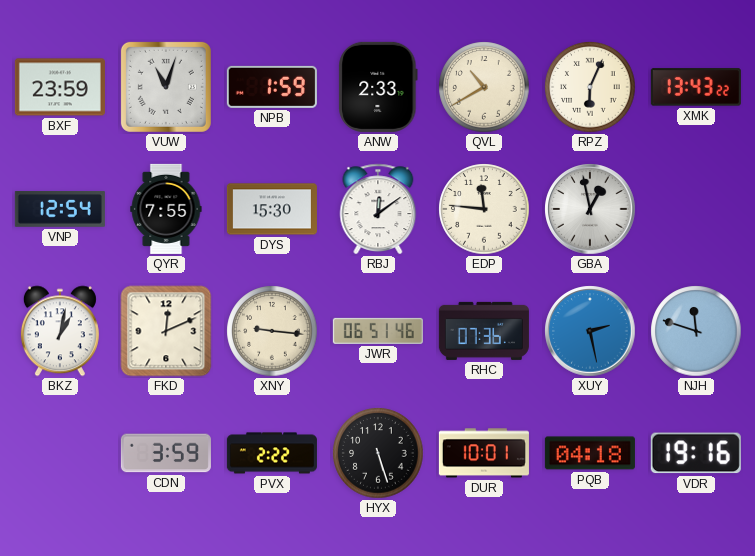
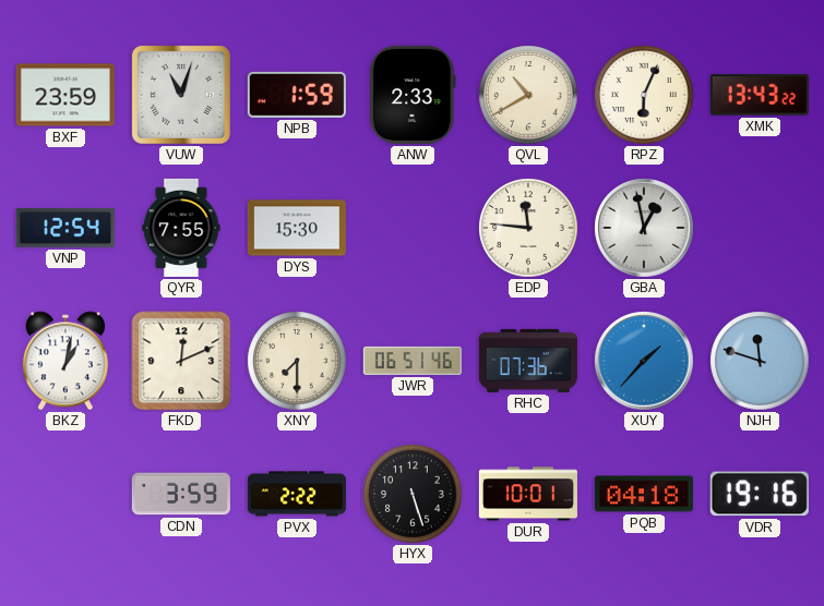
RBJ: 12:09 -> none
XNY: 9:16 -> 7:30
XUY: 2:28 -> 1:37
